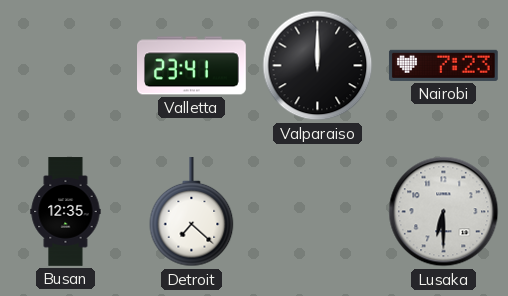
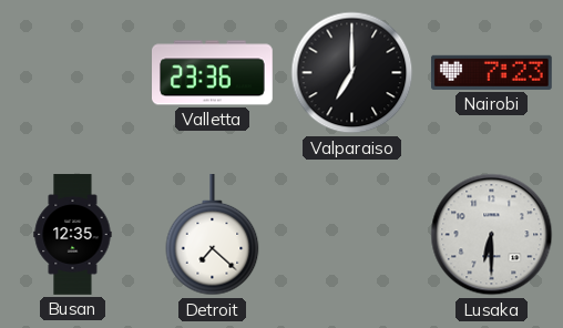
Valletta: 23:41 -> 23:36
Valparaiso: 12:00 -> 7:00
